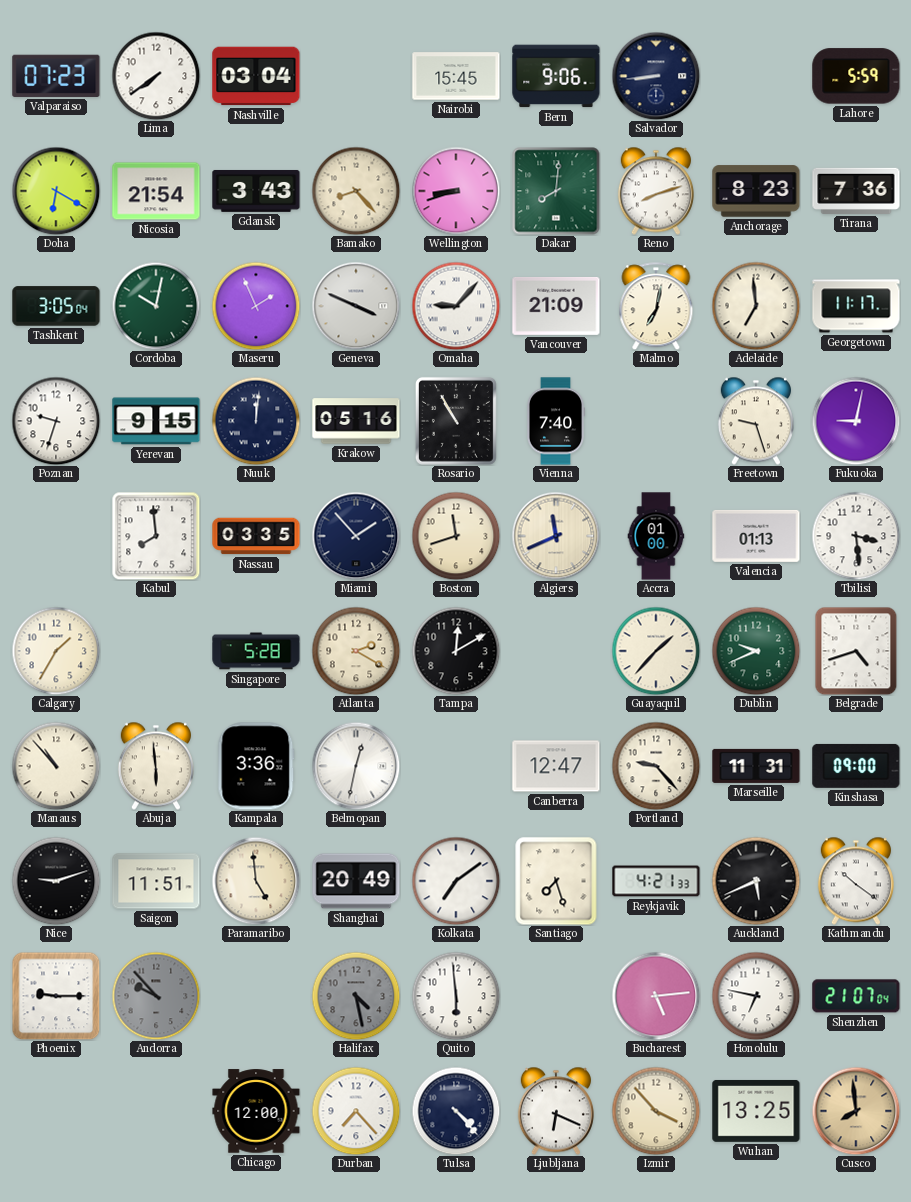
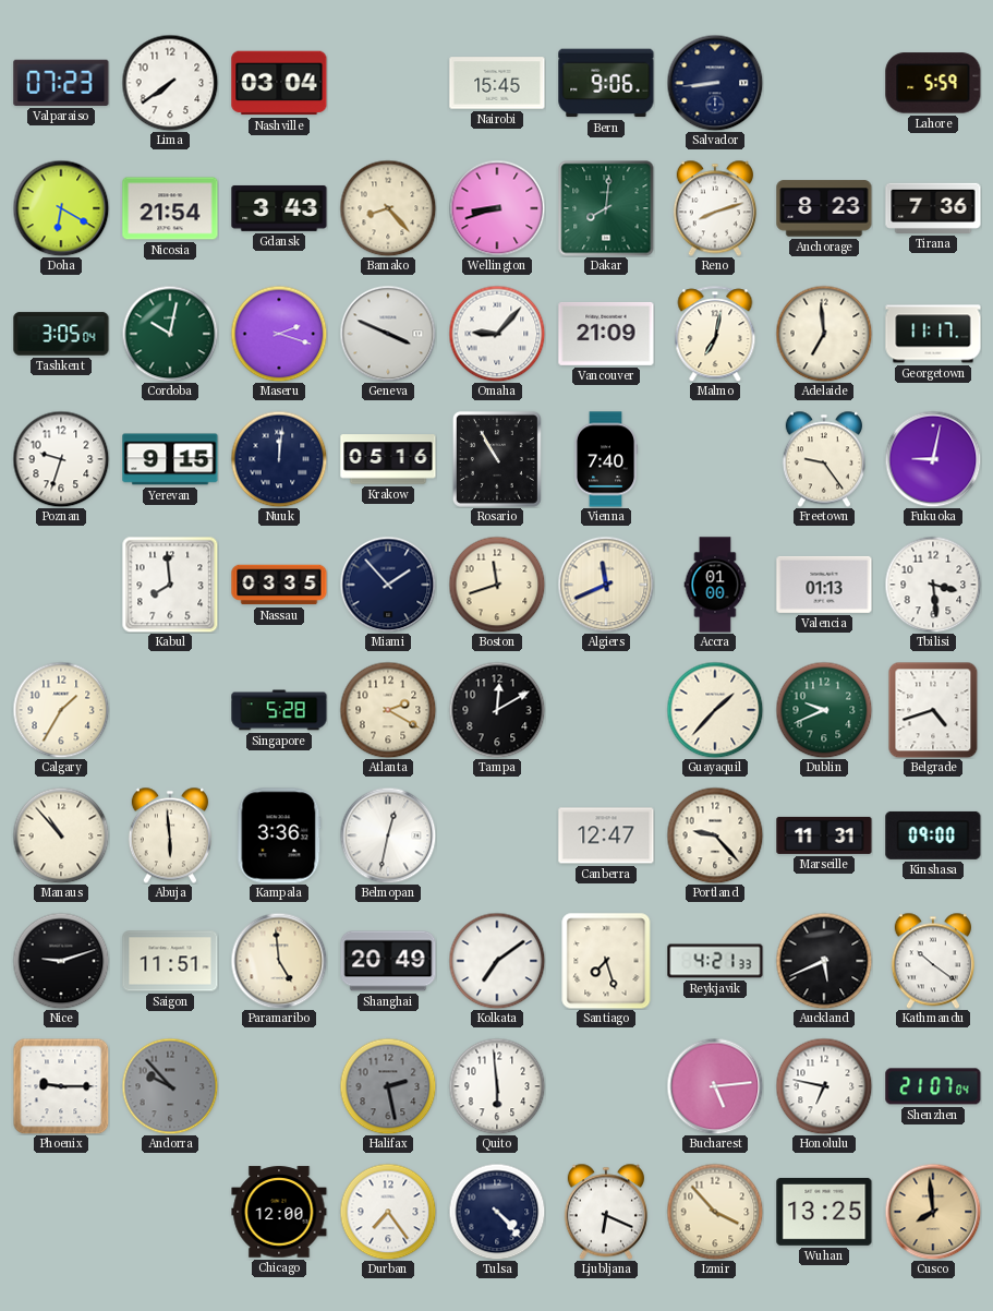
Maseru: 1:56 -> 2:18
Freetown: 9:27 -> 9:24
Halifax: 4:28 -> 2:28
Durban: 7:23 -> 7:24
